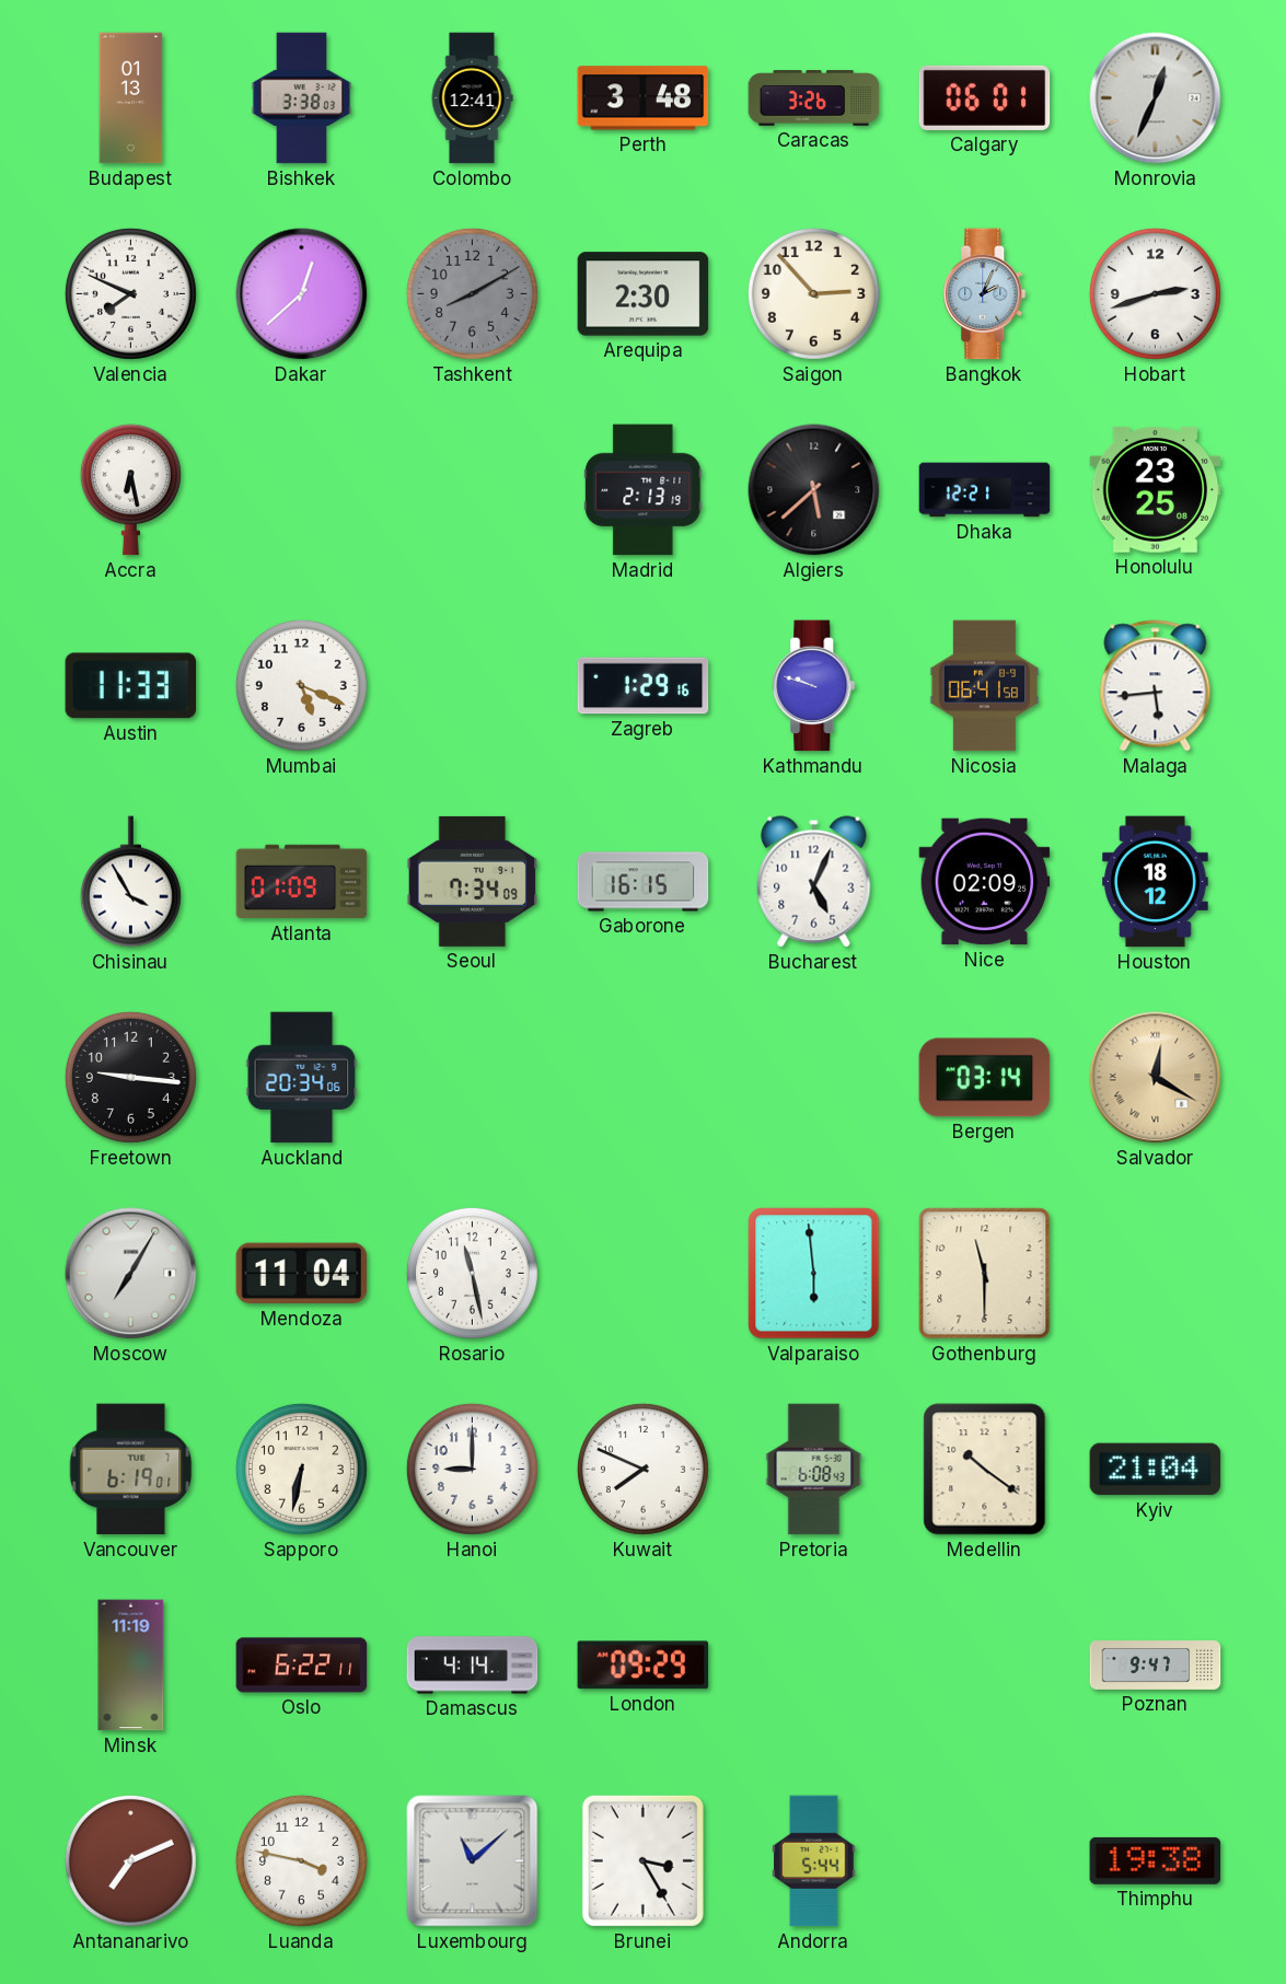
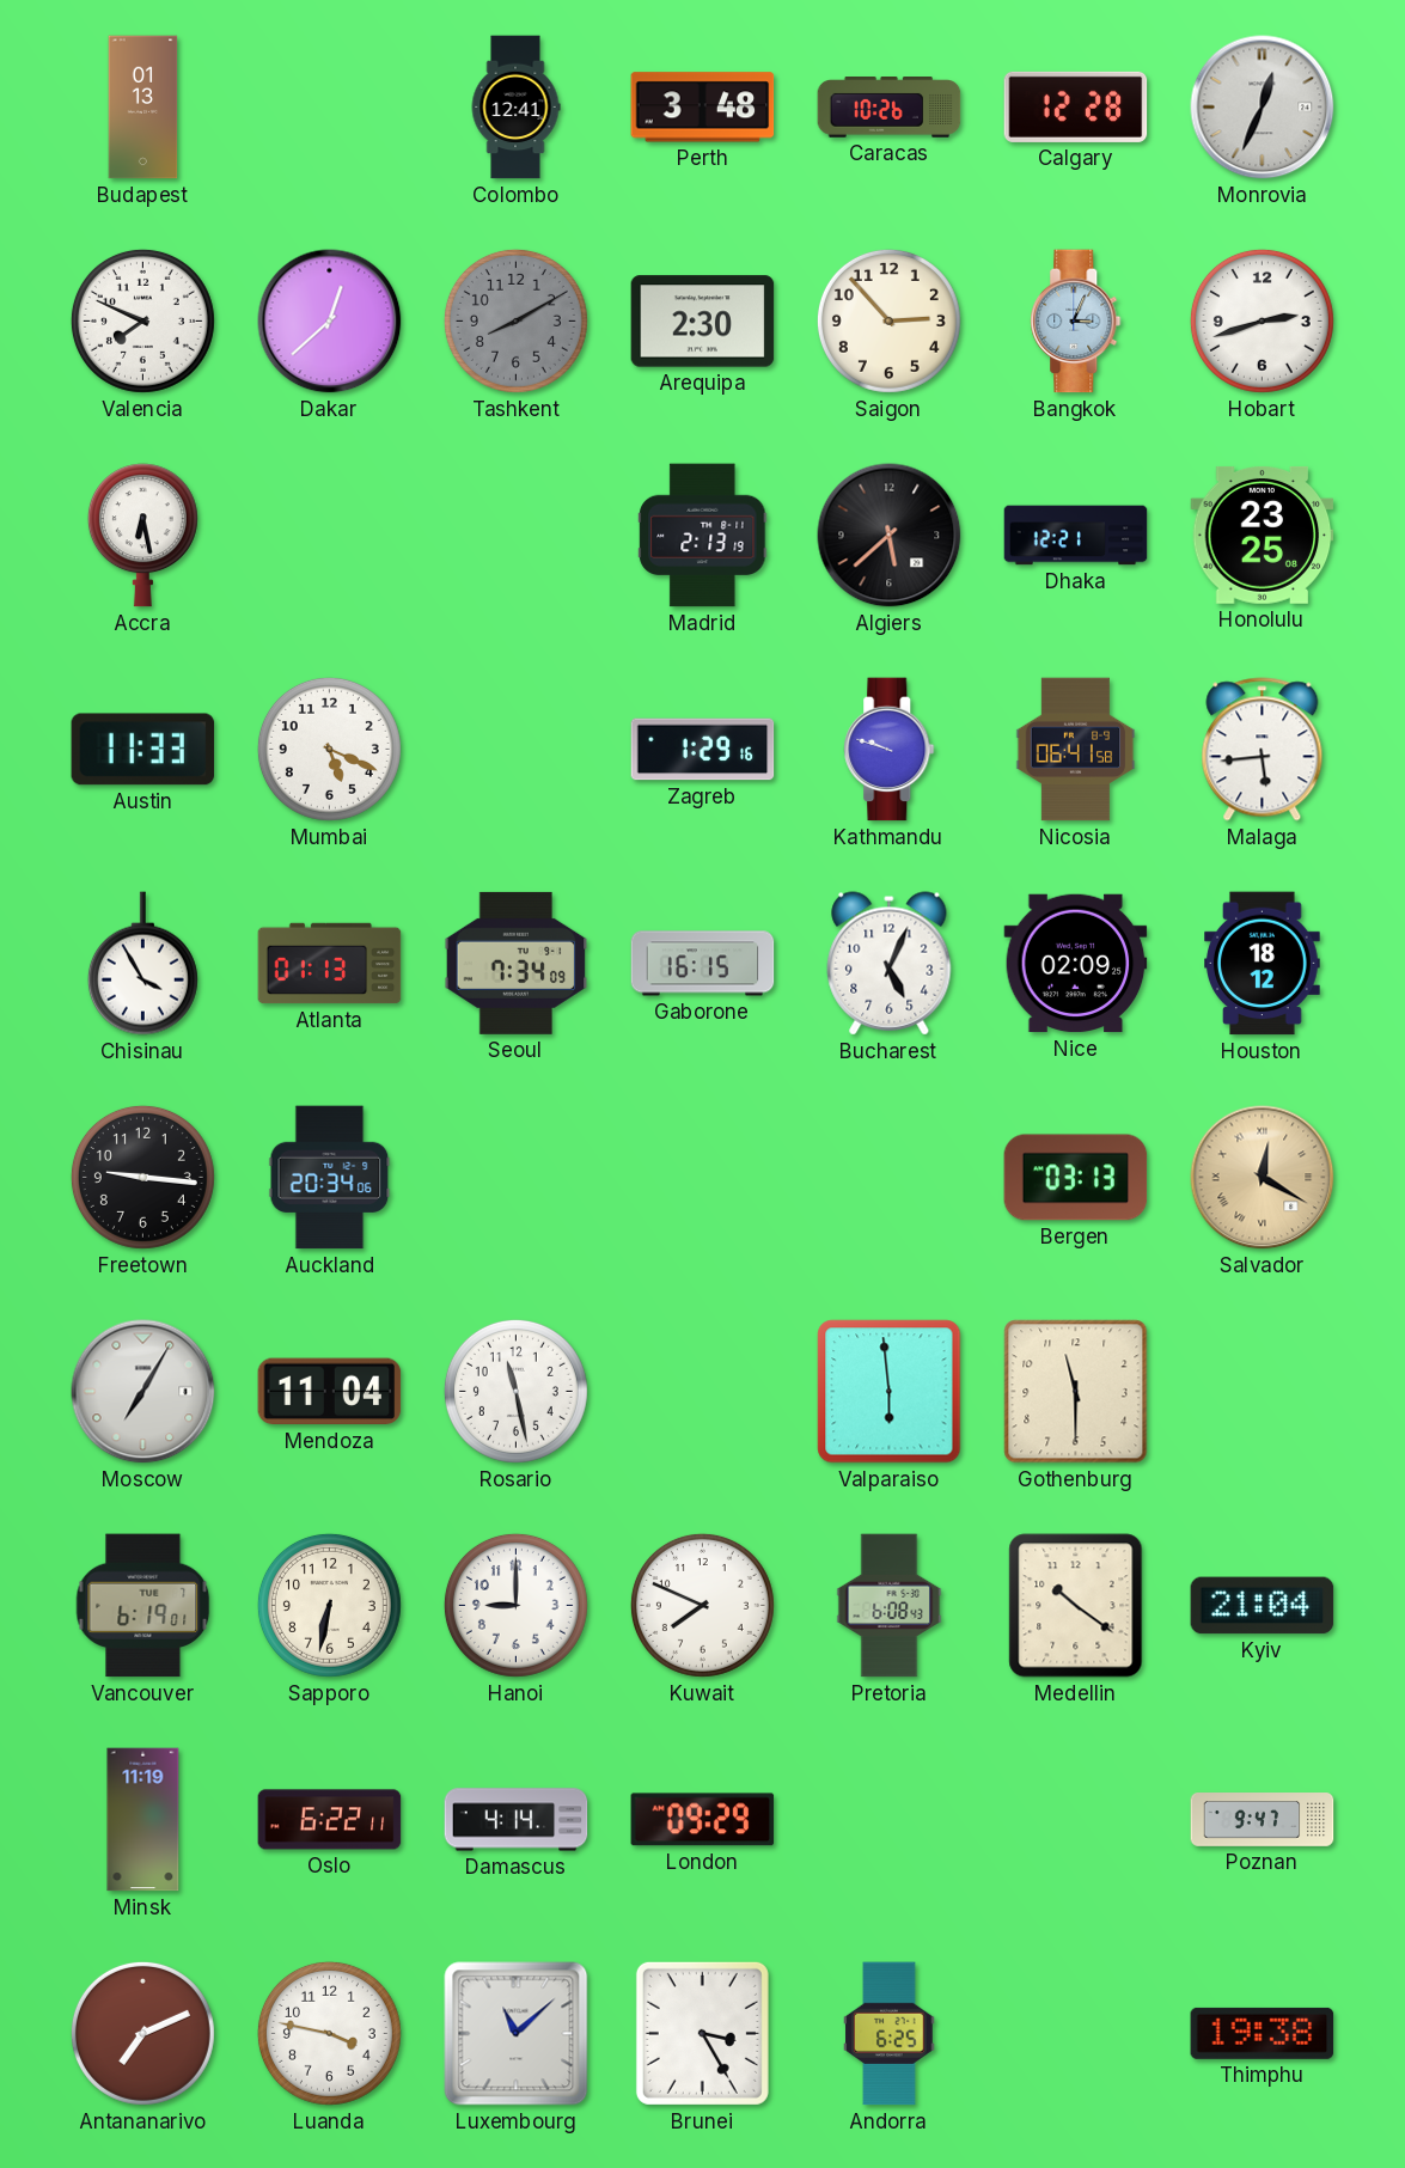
Bishkek: 3:38 -> none
Caracas: 3:26 -> 10:26
Calgary: 06:01 -> 12:28
Bangkok: 2:04 -> 3:04
Atlanta: 01:09 -> 01:13
Bergen: 03:14 -> 03:13
Andorra: 5:44 -> 6:25
